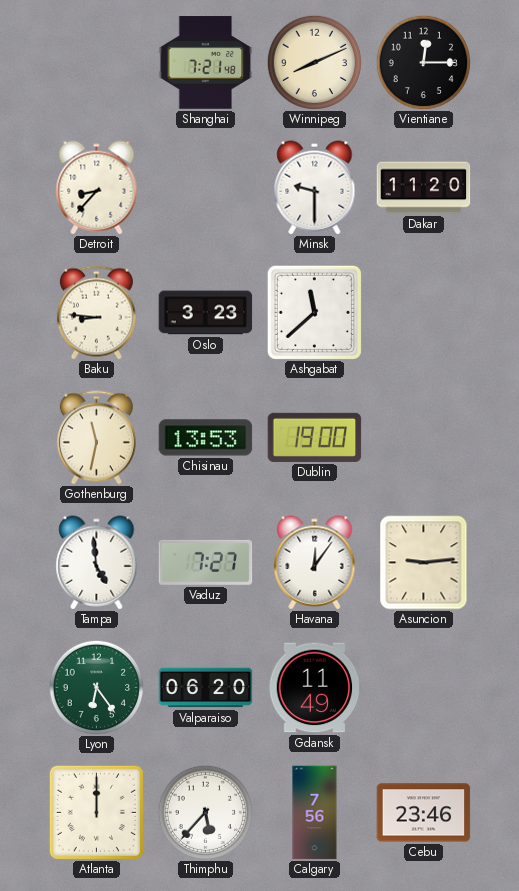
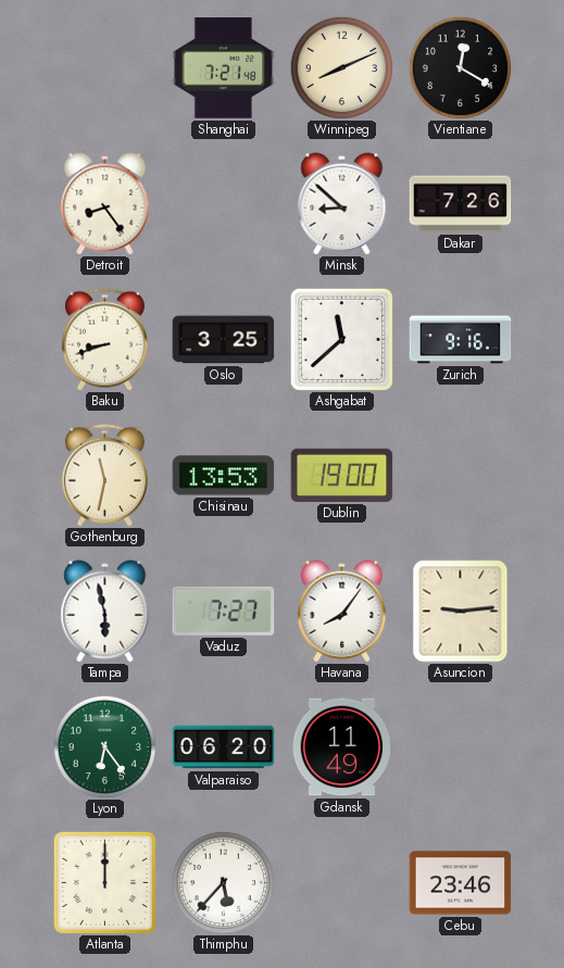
Vientiane: 12:15 -> 12:20
Detroit: 8:37 -> 8:24
Minsk: 9:30 -> 8:52
Dakar: 11:20 -> 7:26
Baku: 8:46 -> 8:42
Oslo: 3:23 -> 3:25
Zurich: none -> 9:16
Tampa: 4:59 -> 5:58
Havana: 12:06 -> 8:06
Calgary: 7:56 -> none
